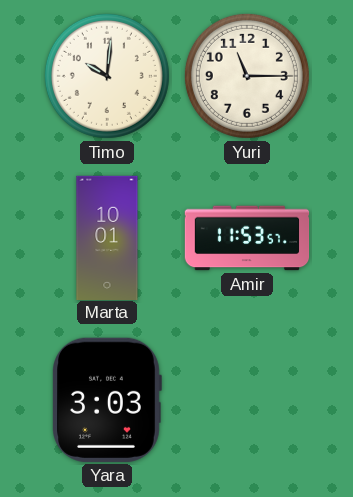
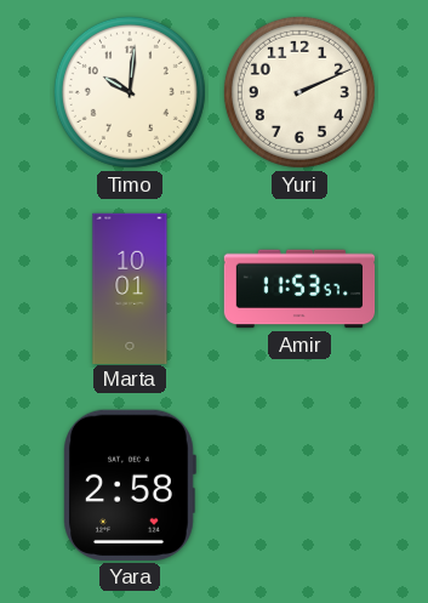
Yuri: 11:15 -> 2:11
Yara: 3:03 -> 2:58
